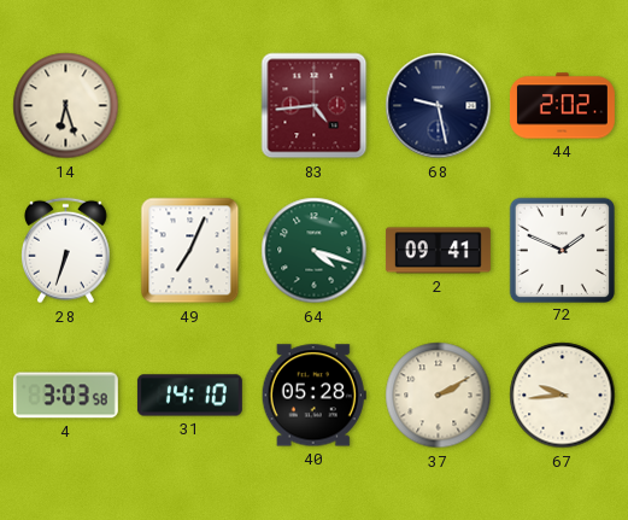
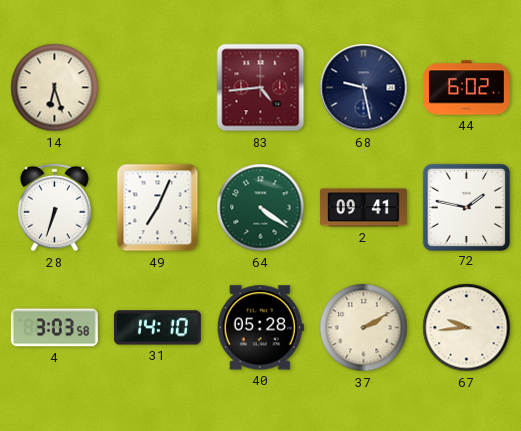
44: 2:02 -> 6:02
64: 4:18 -> 4:21
72: 1:49 -> 1:47
